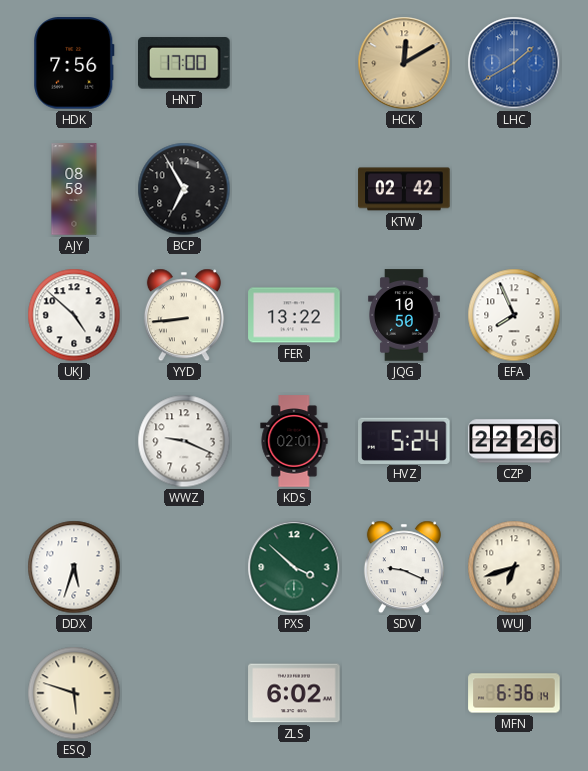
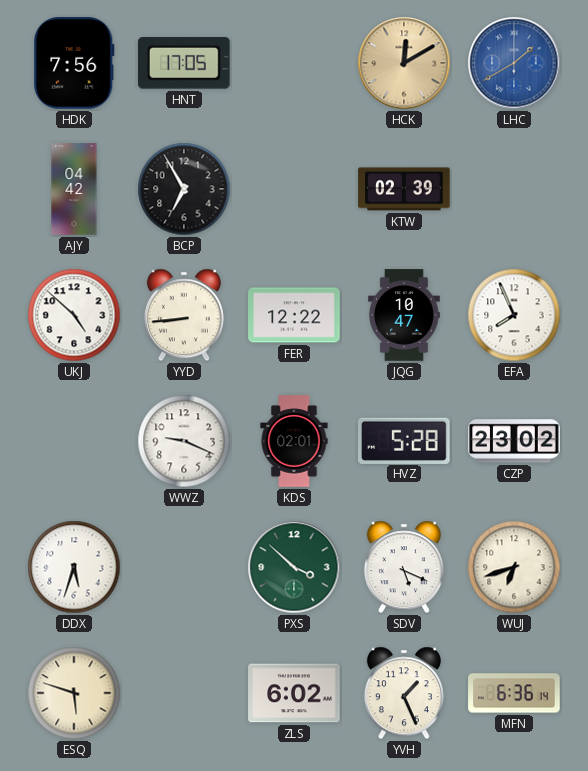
HNT: 17:00 -> 17:05
AJY: 08:58 -> 04:42
KTW: 02:42 -> 02:39
FER: 13:22 -> 12:22
JQG: 10:50 -> 10:47
HVZ: 5:24 -> 5:28
CZP: 22:26 -> 23:02
SDV: 9:19 -> 5:19
YVH: none -> 1:26
